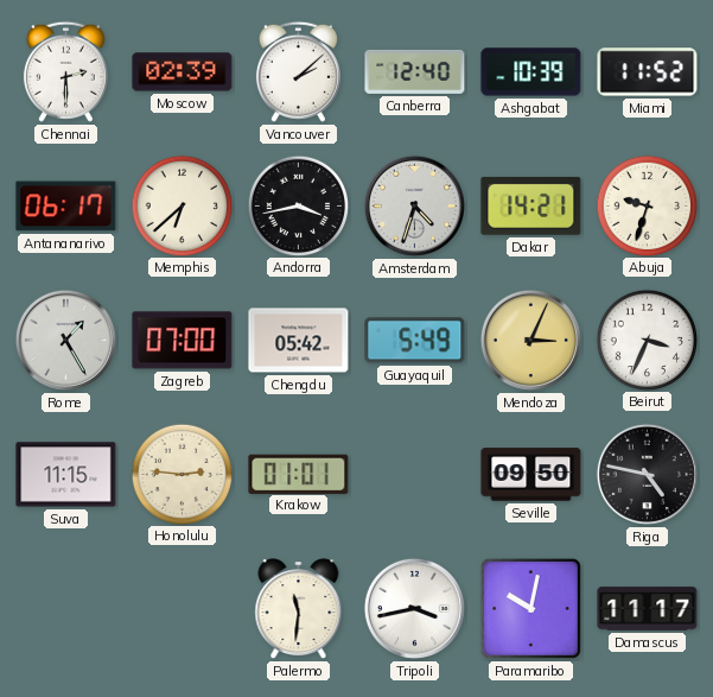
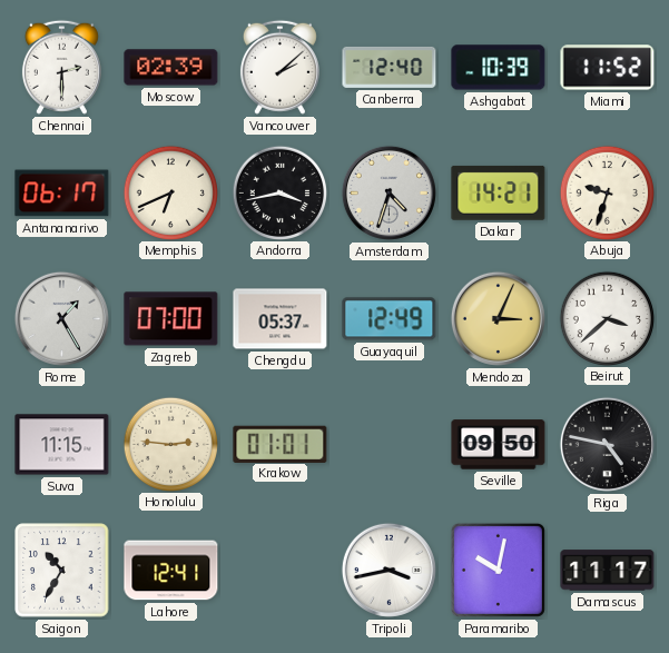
Memphis: 6:38 -> 6:41
Chengdu: 05:42 -> 05:37
Guayaquil: 5:49 -> 12:49
Beirut: 3:34 -> 3:38
Saigon: none -> 10:35
Lahore: none -> 12:41
Palermo: 11:31 -> none
